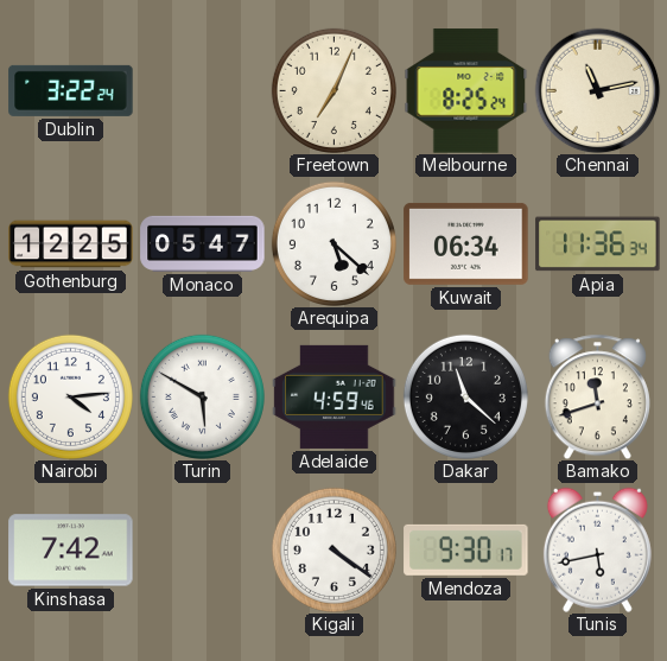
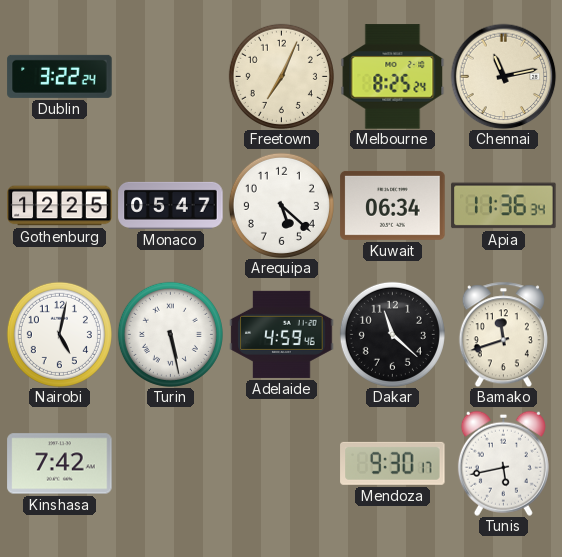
Nairobi: 4:14 -> 5:02
Turin: 5:50 -> 5:28
Kigali: 4:21 -> none
